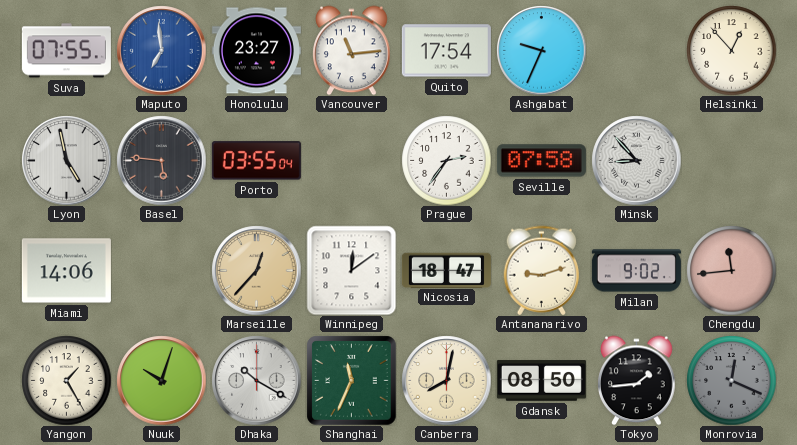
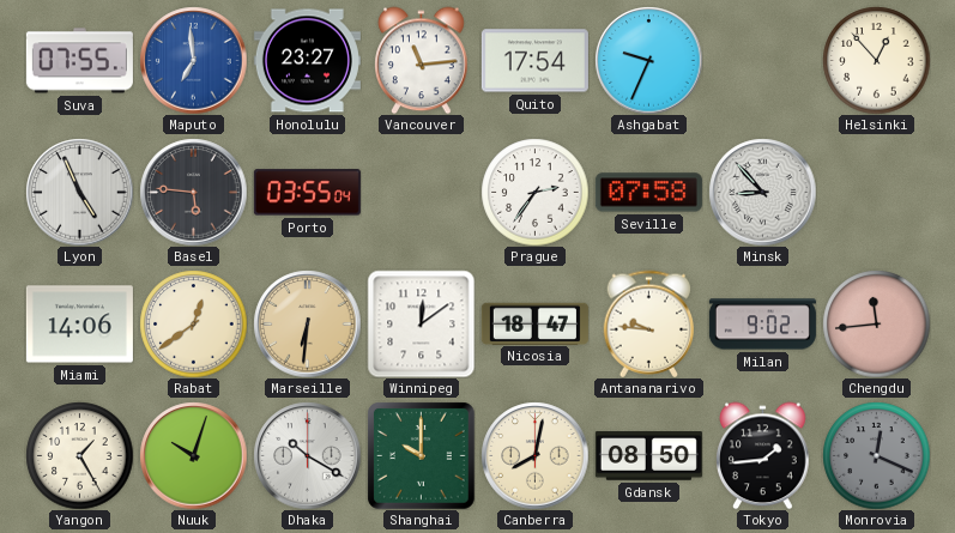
Lyon: 4:58 -> 4:56
Rabat: none -> 12:39
Marseille: 12:37 -> 6:31
Antananarivo: 9:12 -> 9:46
Shanghai: 11:34 -> 10:00
